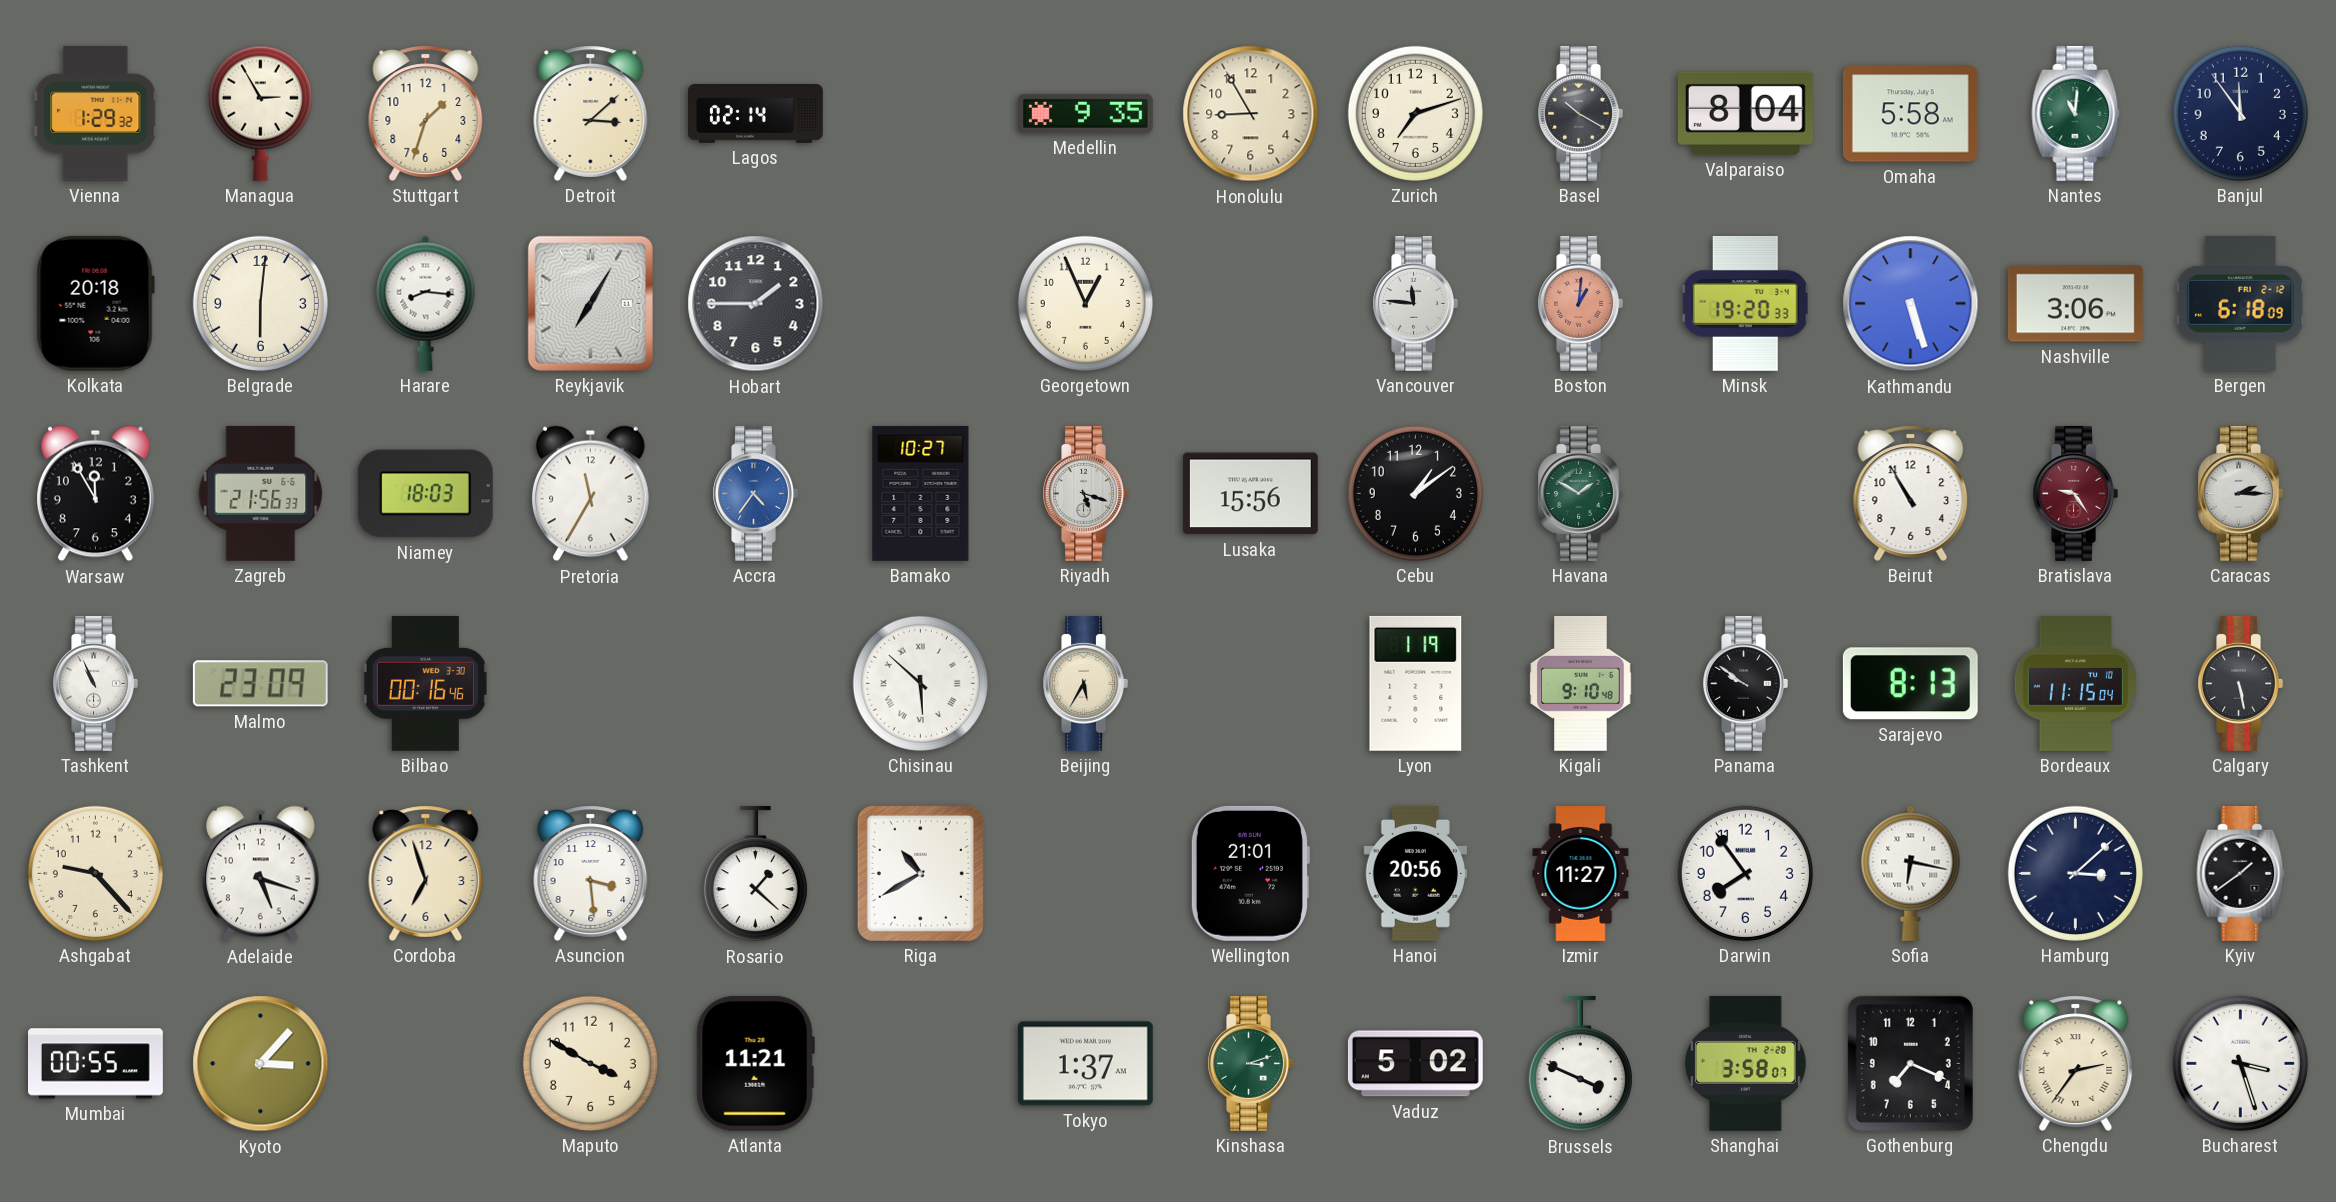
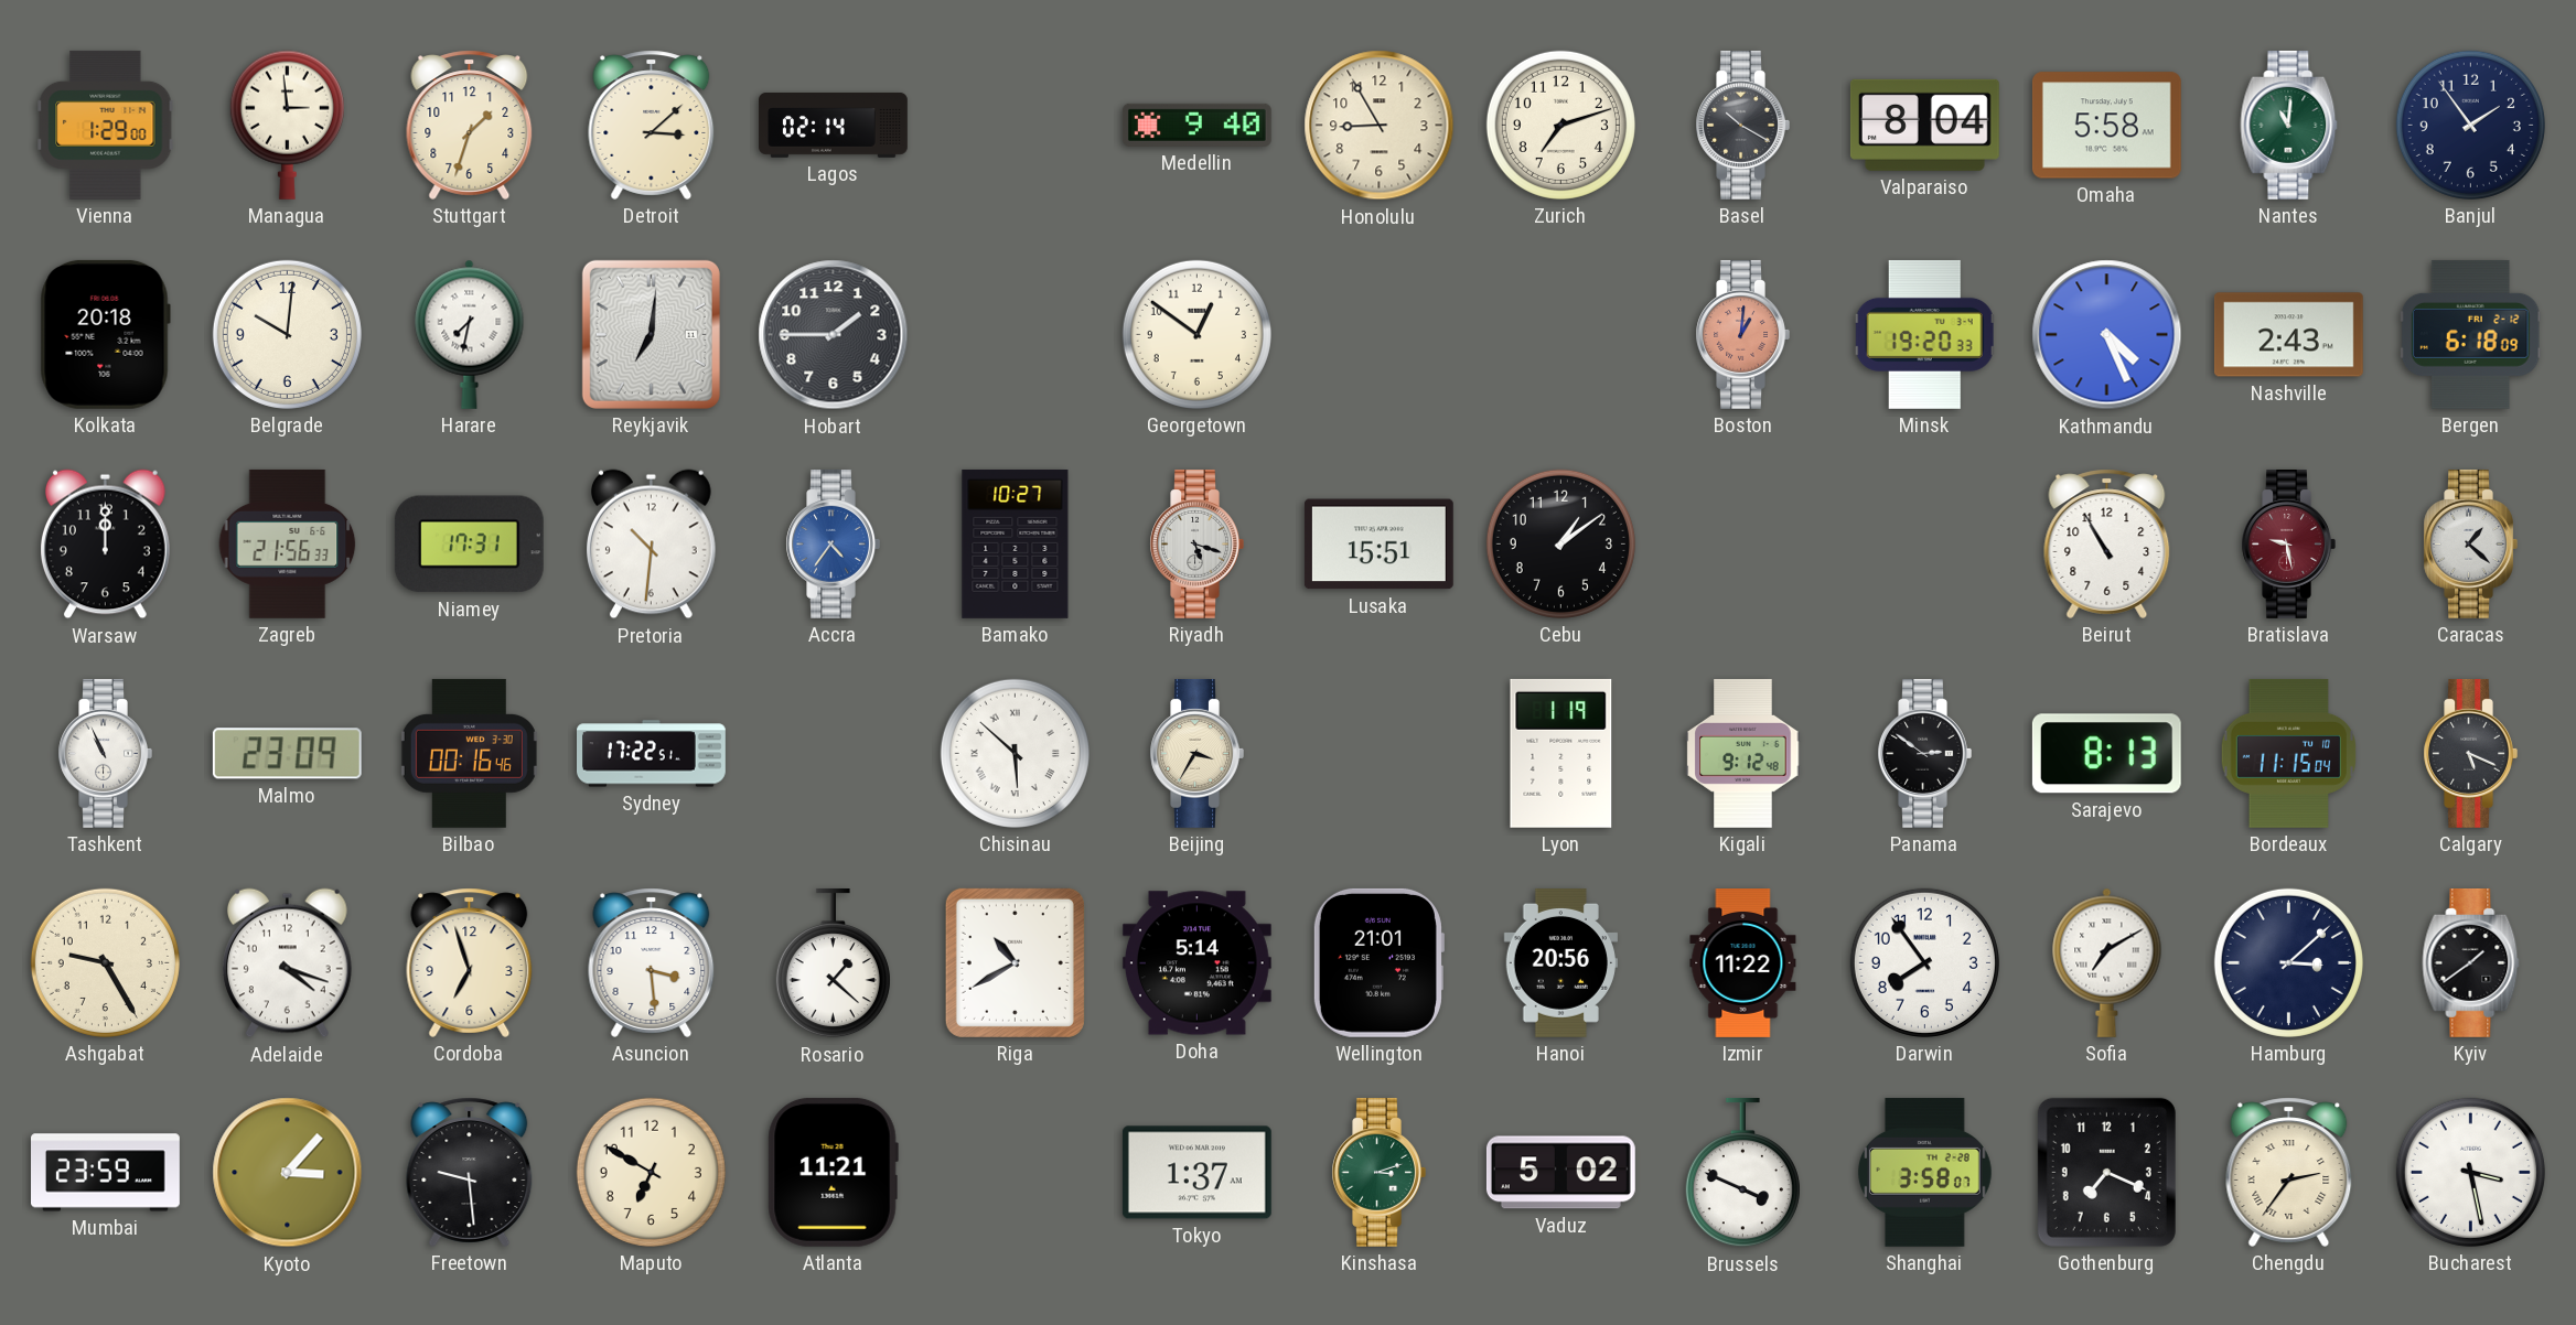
Vienna: 1:29:32 -> 1:29:00
Managua: 2:55 -> 2:59
Medellin: 9:35 -> 9:40
Banjul: 11:54 -> 1:54
Belgrade: 6:01 -> 10:01
Harare: 8:16 -> 7:32
Reykjavik: 7:05 -> 7:01
Georgetown: 12:56 -> 12:51
Vancouver: 11:46 -> none
Kathmandu: 5:27 -> 4:26
Nashville: 3:06 -> 2:43
Warsaw: 11:55 -> 12:00
Niamey: 18:03 -> 17:31
Pretoria: 11:35 -> 10:31
Lusaka: 15:56 -> 15:51
Havana: 1:50 -> none
Bratislava: 9:24 -> 9:28
Caracas: 2:15 -> 1:22
Sydney: none -> 17:22
Beijing: 5:35 -> 3:35
Kigali: 9:10 -> 9:12
Panama: 9:51 -> 2:51
Calgary: 5:28 -> 5:19
Ashgabat: 9:23 -> 9:25
Adelaide: 5:18 -> 4:18
Doha: none -> 5:14
Izmir: 11:27 -> 11:22
Sofia: 6:17 -> 7:10
Mumbai: 00:55 -> 23:59
Freetown: none -> 9:29
Maputo: 3:50 -> 6:50
Bucharest: 3:27 -> 3:28
